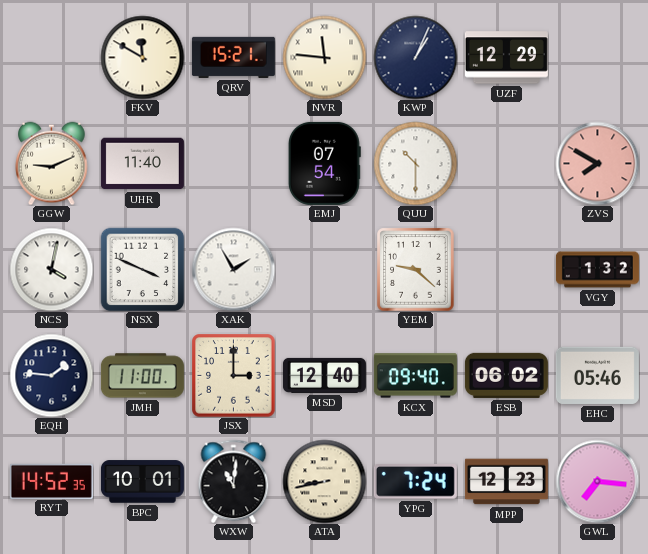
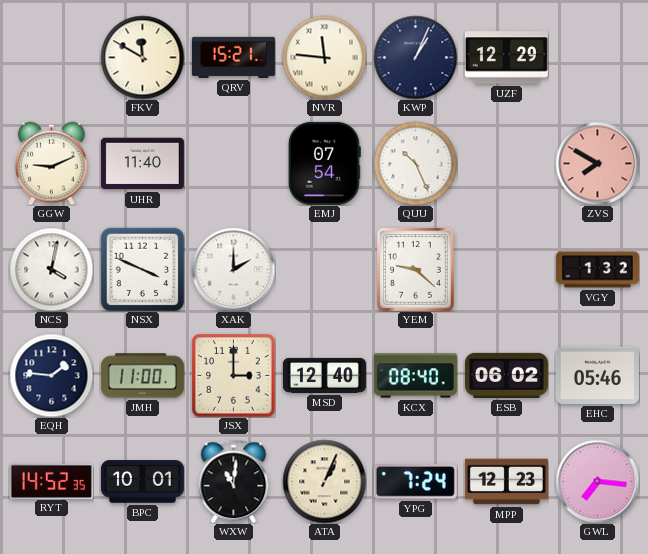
QUU: 10:30 -> 10:26
XAK: 1:55 -> 2:00
KCX: 09:40 -> 08:40
ATA: 8:43 -> 1:04
